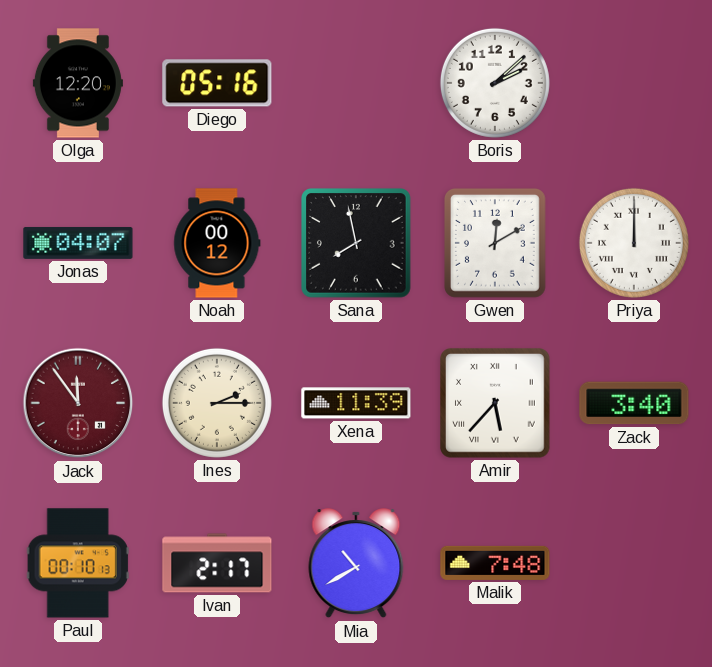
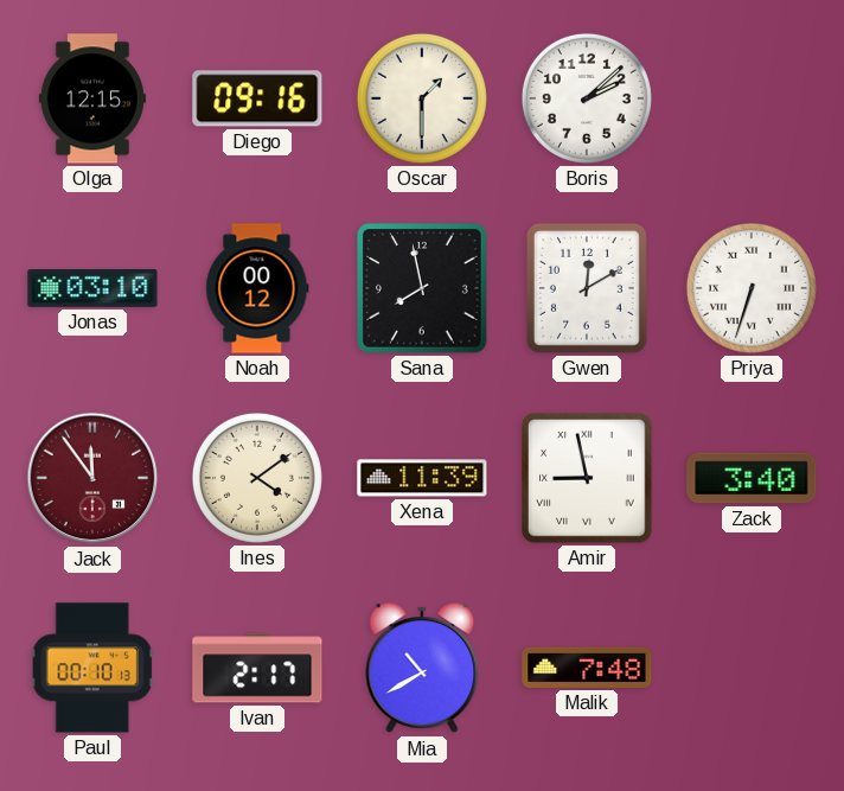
Olga: 12:20 -> 12:15
Diego: 05:16 -> 09:16
Oscar: none -> 1:30
Jonas: 04:07 -> 03:10
Priya: 12:00 -> 6:33
Ines: 2:15 -> 4:09
Amir: 5:37 -> 8:58
